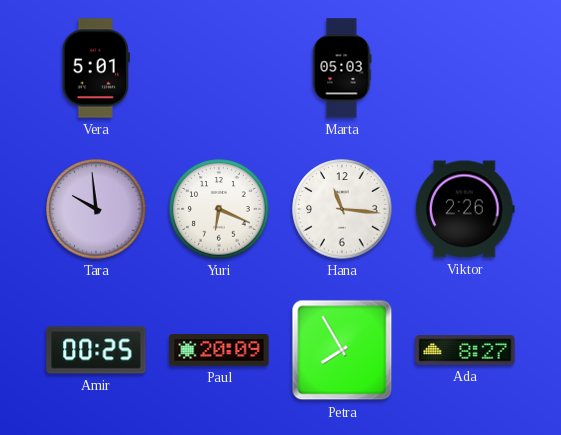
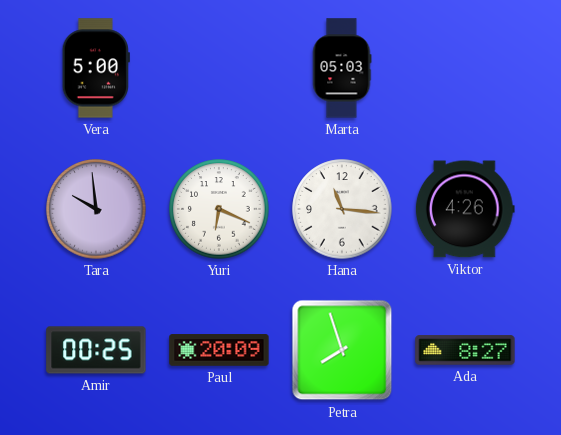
Vera: 5:01 -> 5:00
Viktor: 2:26 -> 4:26
Petra: 7:55 -> 7:57
